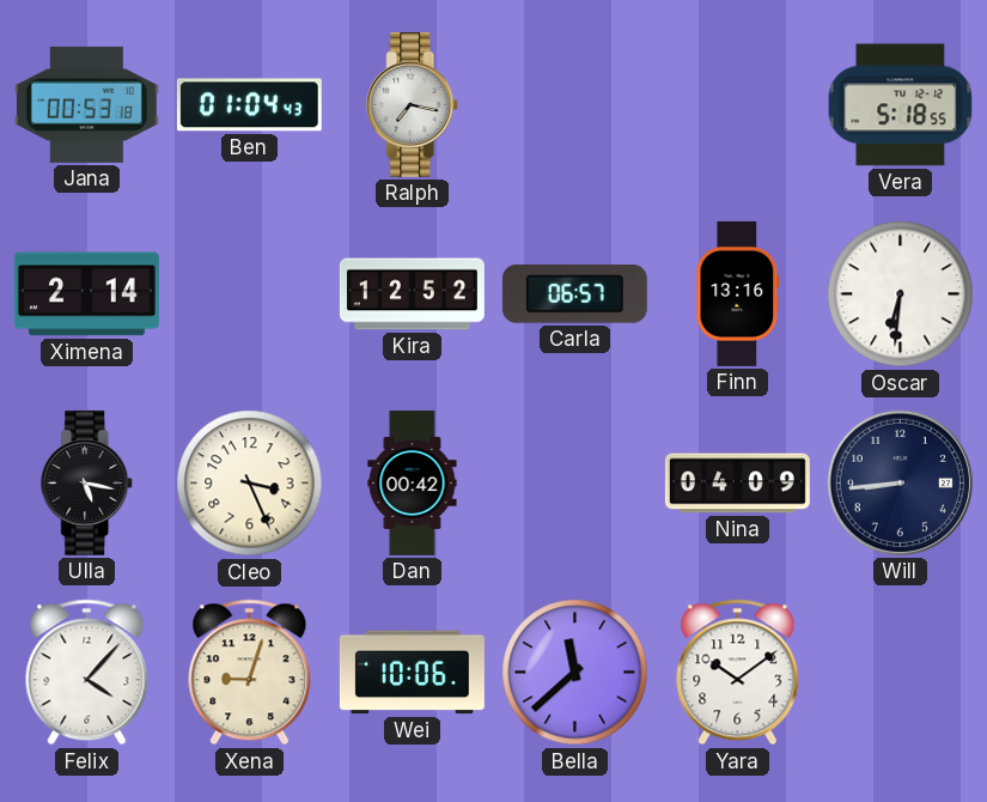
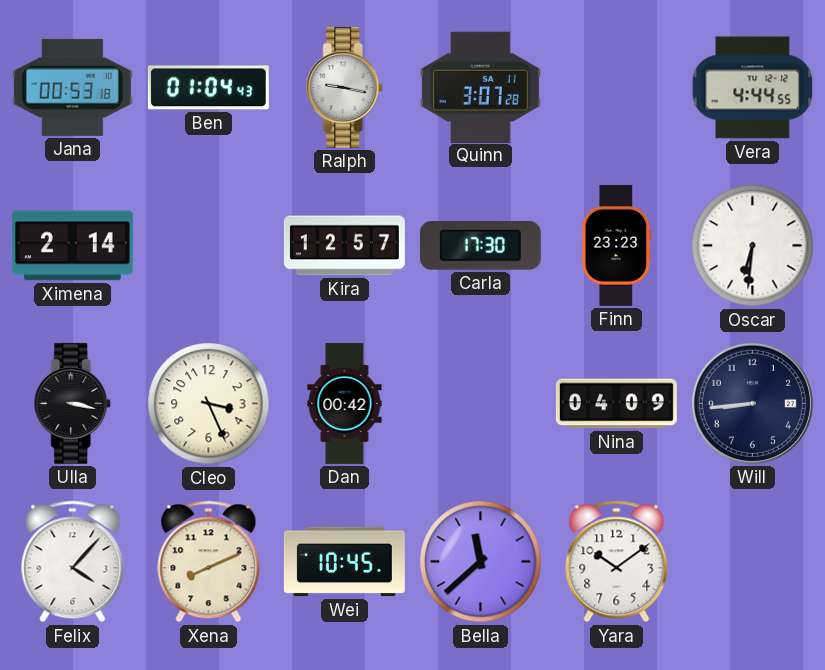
Ralph: 7:17 -> 9:17
Quinn: none -> 3:07
Vera: 5:18 -> 4:44
Kira: 12:52 -> 12:57
Carla: 06:57 -> 17:30
Finn: 13:16 -> 23:23
Ulla: 5:17 -> 3:17
Xena: 9:03 -> 8:11
Wei: 10:06 -> 10:45
